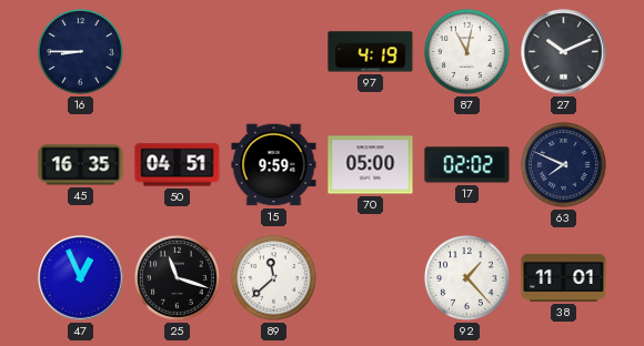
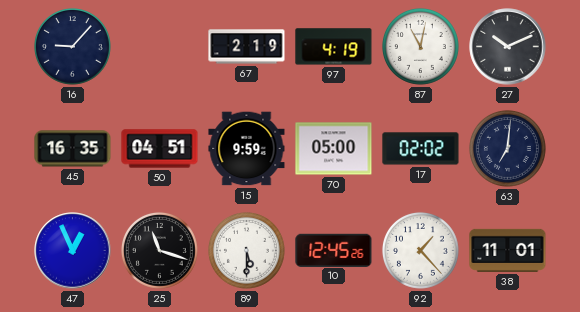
16: 8:45 -> 9:07
67: none -> 2:19
63: 7:49 -> 7:01
89: 11:38 -> 5:30
10: none -> 12:45
